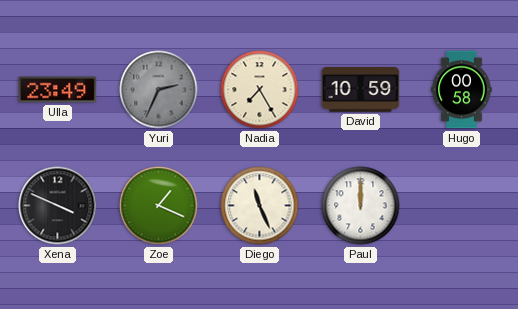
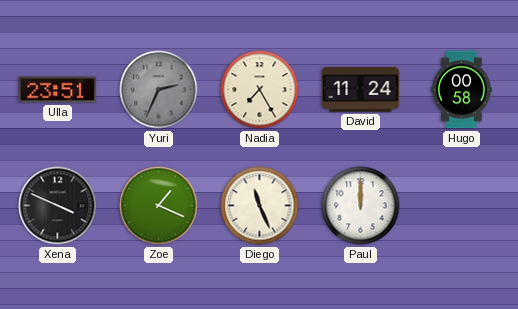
Ulla: 23:49 -> 23:51
David: 10:59 -> 11:24
